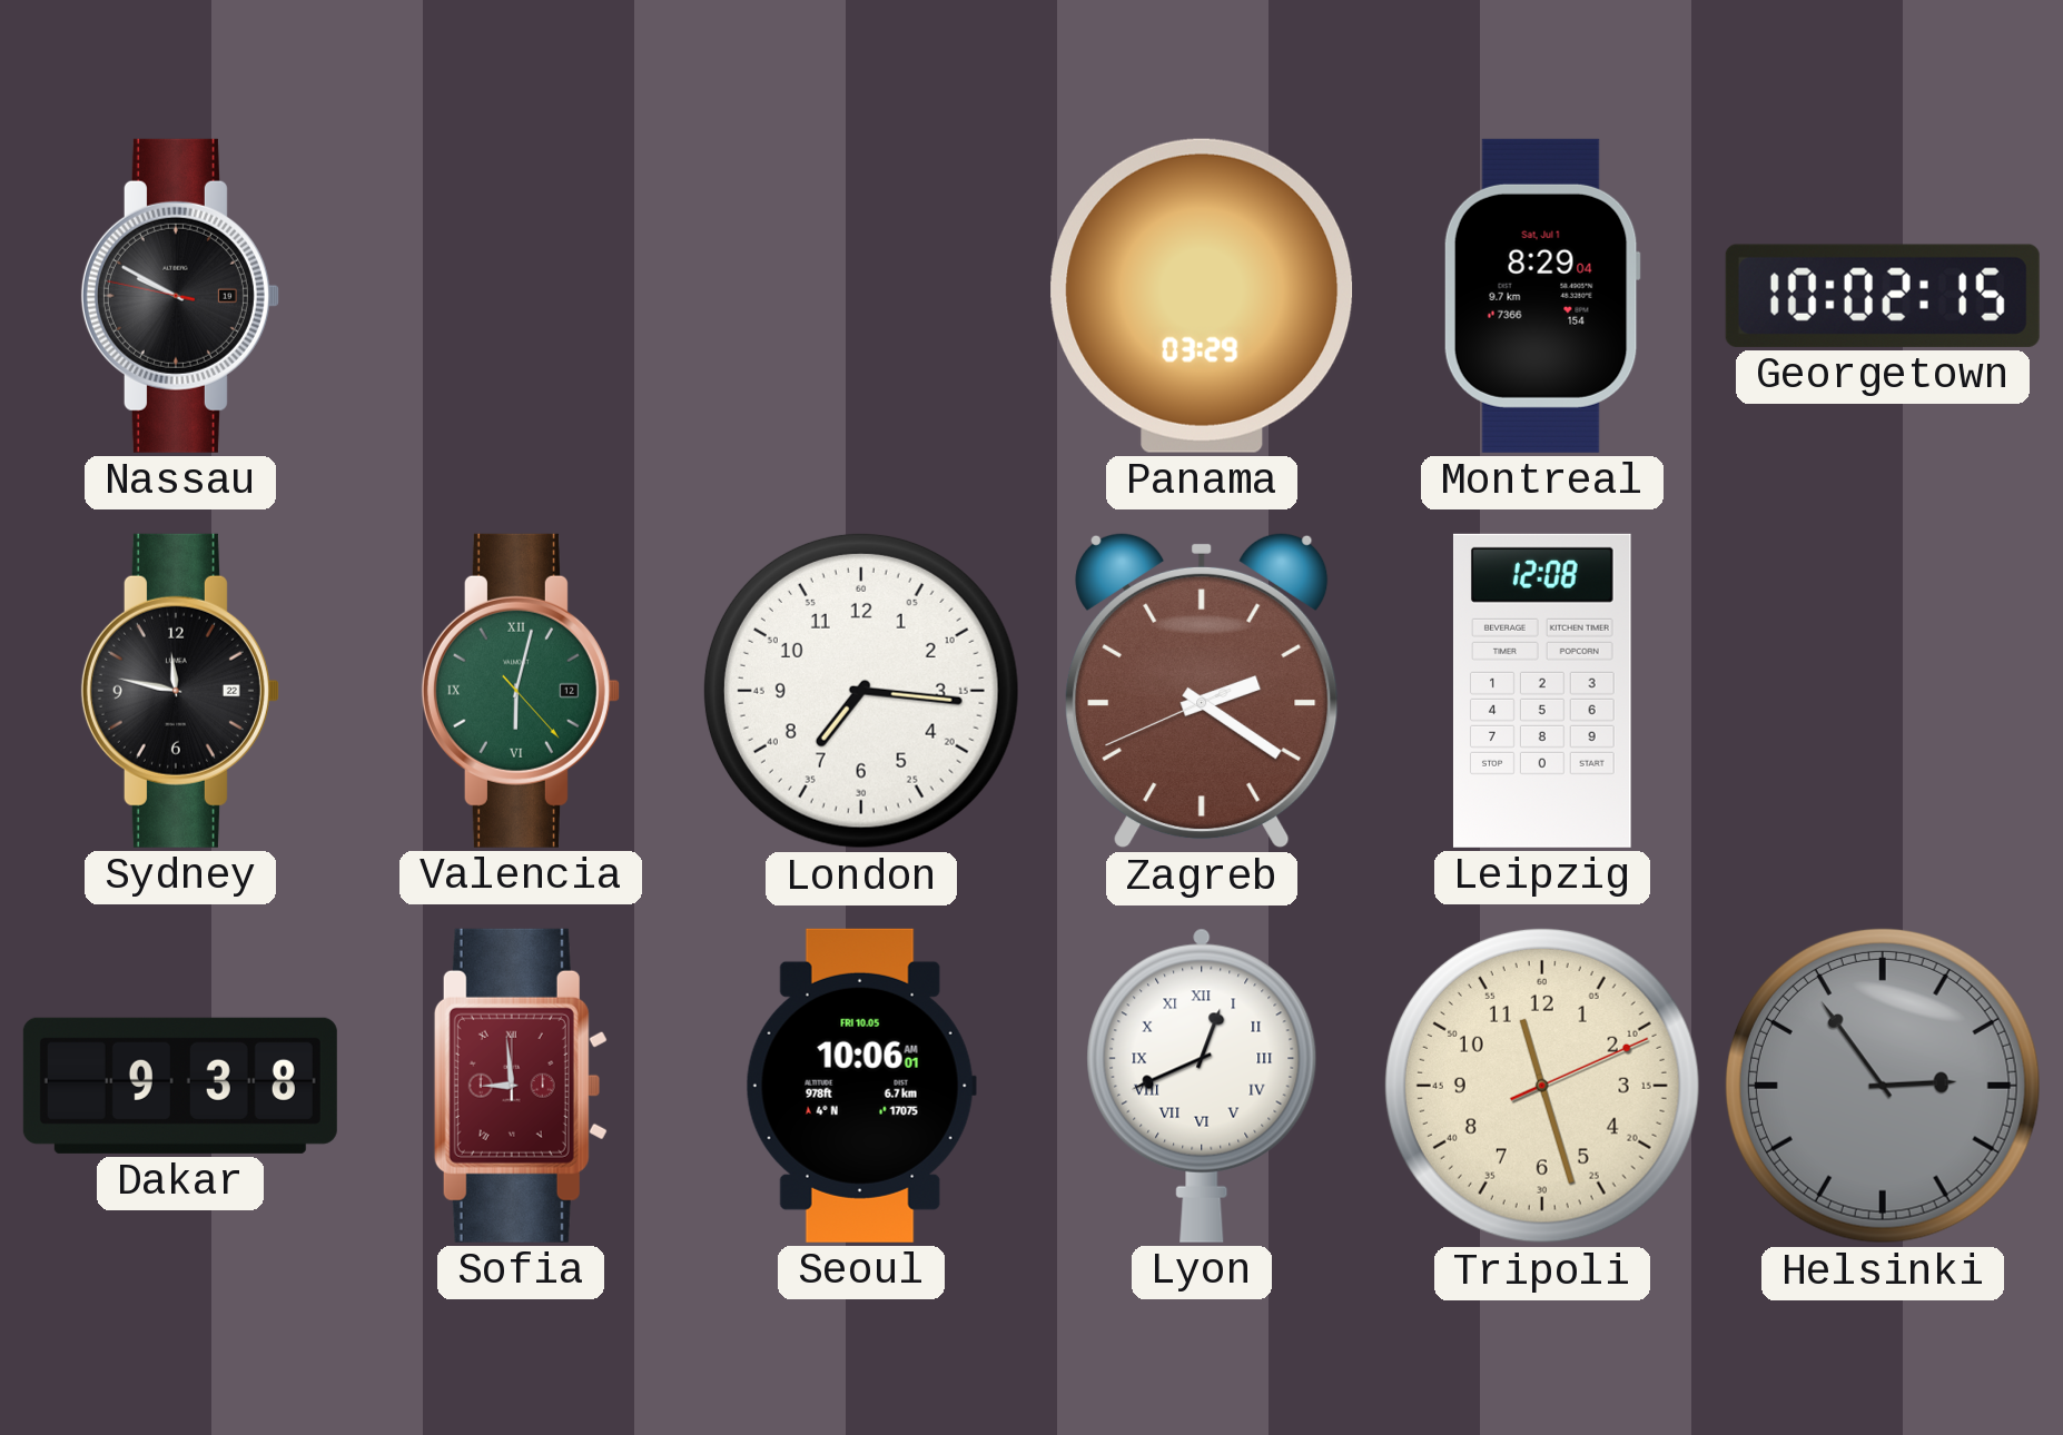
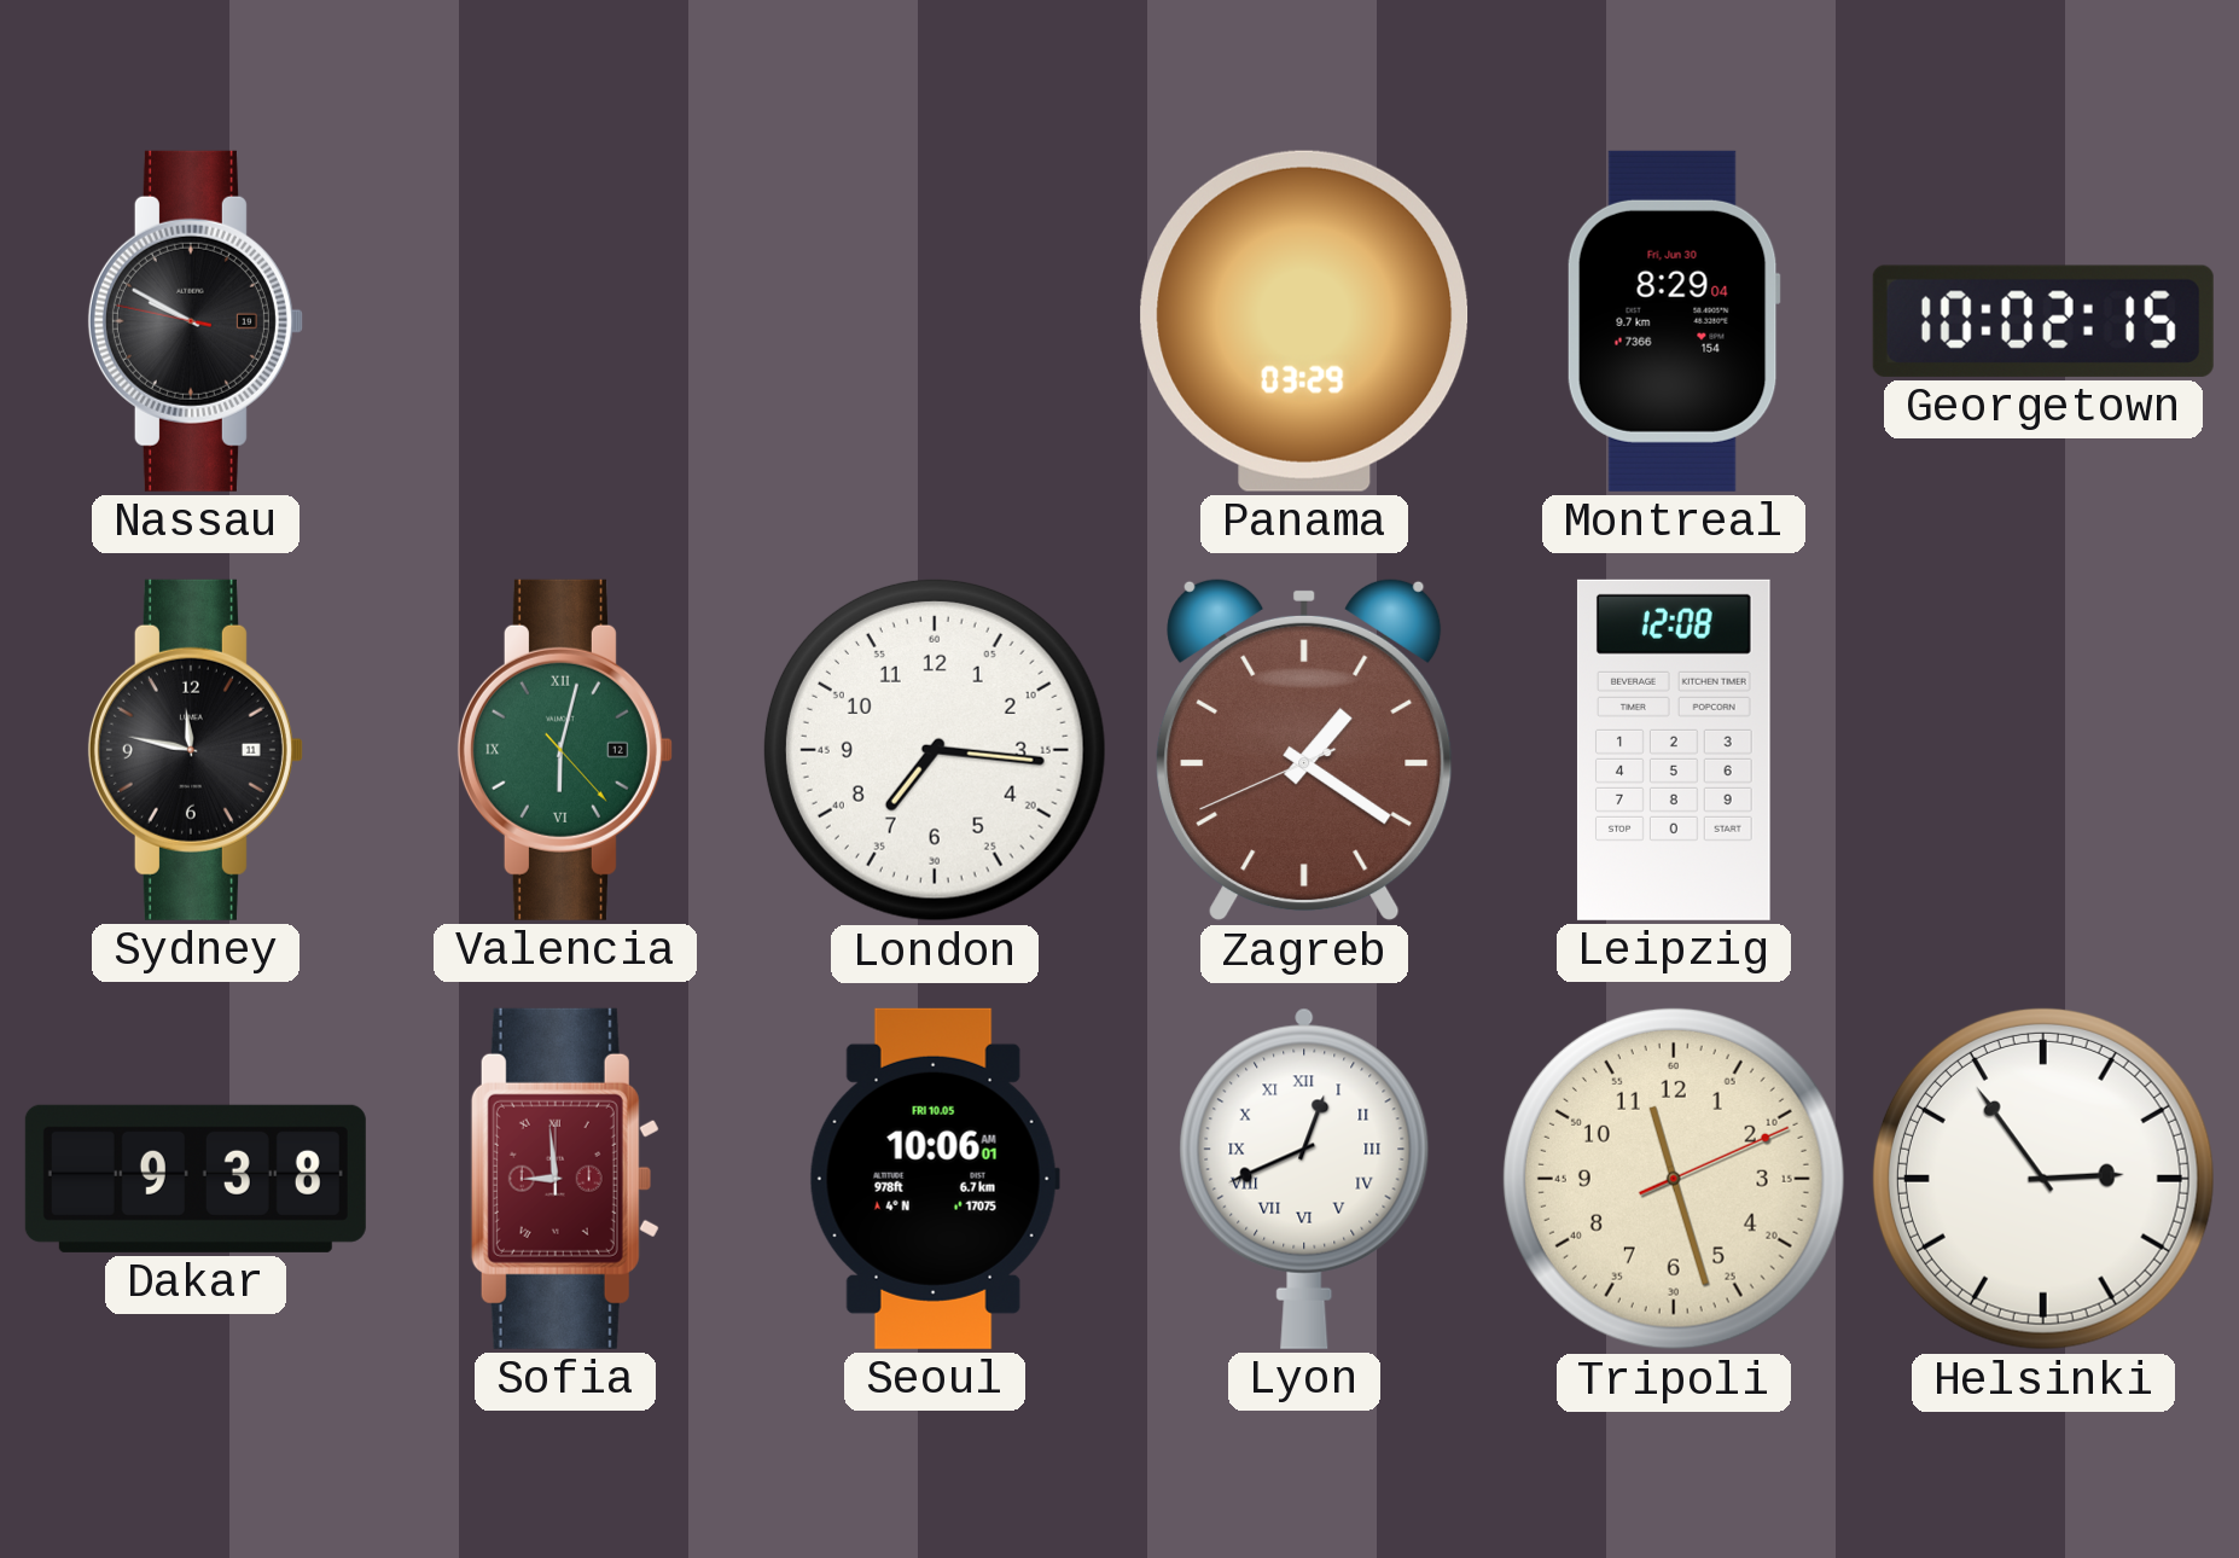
Montreal date: Sat, Jul 1 -> Fri, Jun 30
Sydney date: 22 -> 11
Zagreb: 2:20 -> 1:20
Helsinki dial: grey -> white
